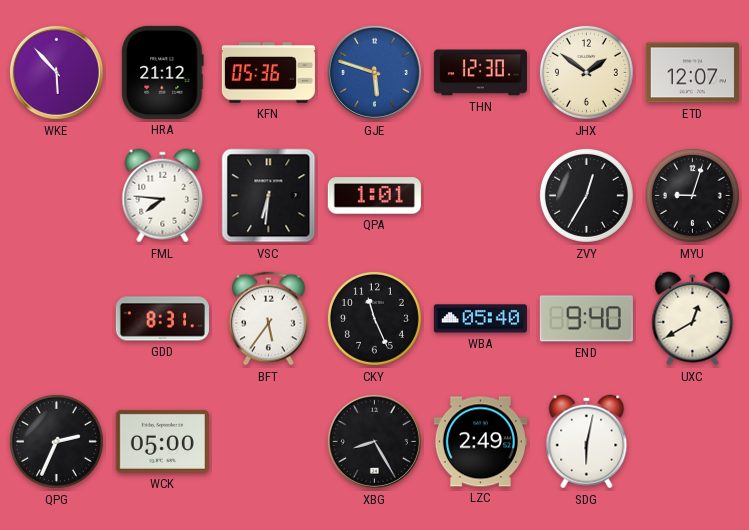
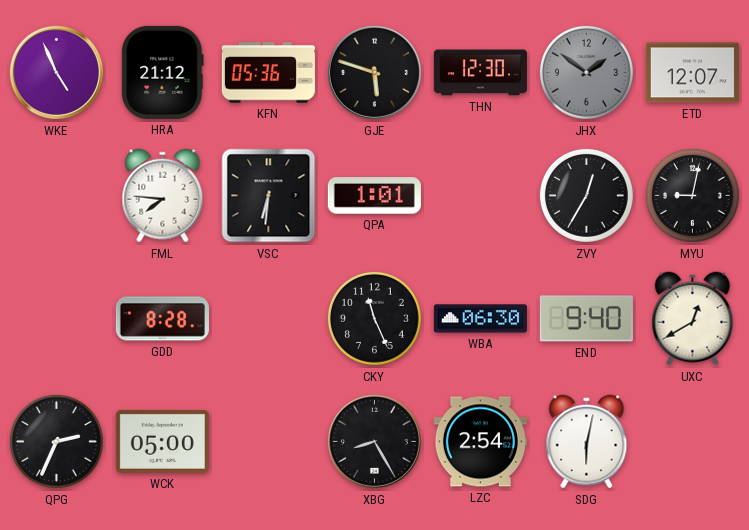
WKE: 5:53 -> 4:56
GJE dial: blue -> black
JHX dial: cream -> grey
MYU: 9:03 -> 9:02
GDD: 8:31 -> 8:28
BFT: 5:36 -> none
WBA: 05:40 -> 06:30
LZC: 2:49 -> 2:54
